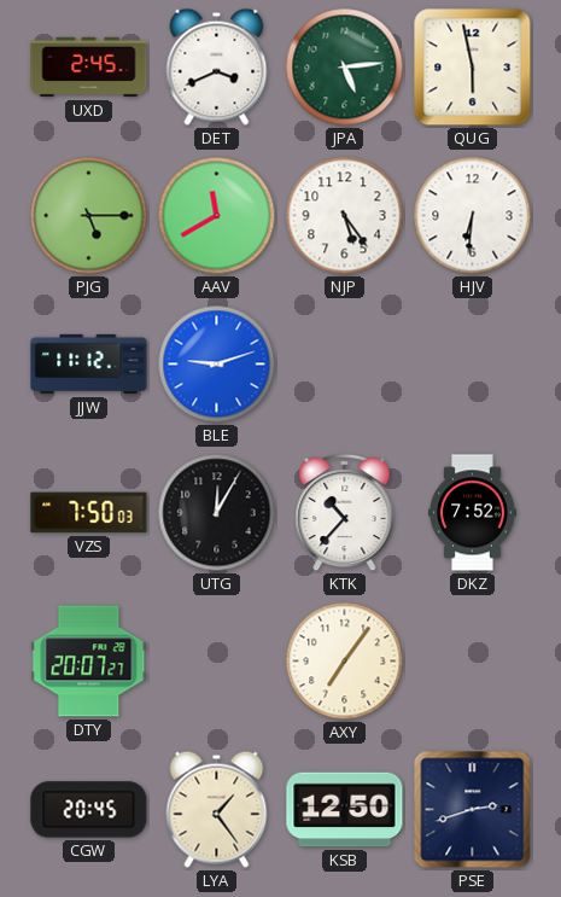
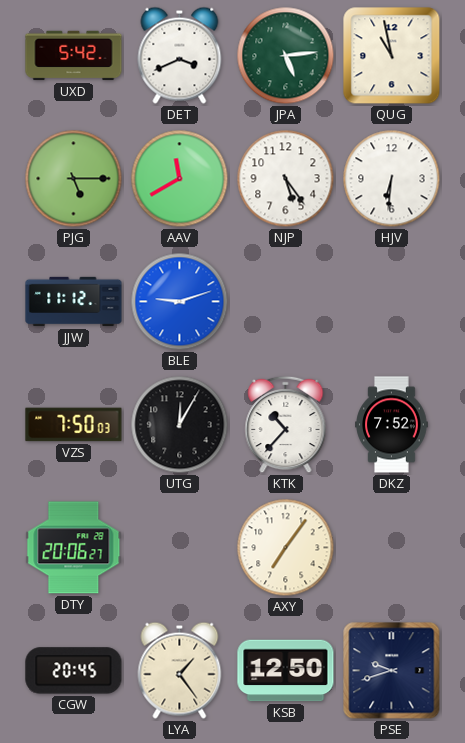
UXD: 2:45 -> 5:42
QUG: 5:58 -> 10:58
DTY: 20:07 -> 20:06
PSE: 2:42 -> 9:42
